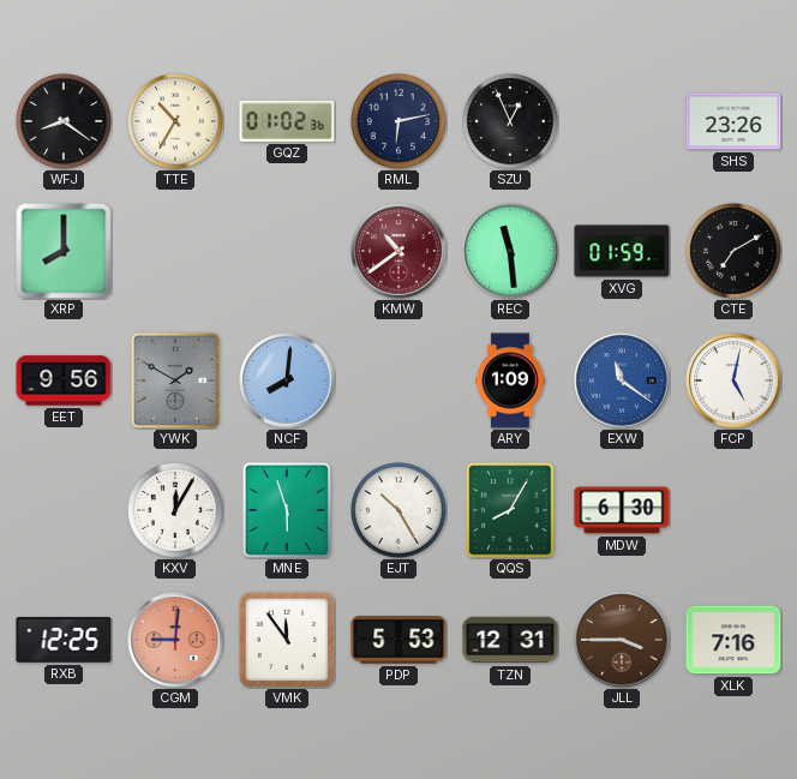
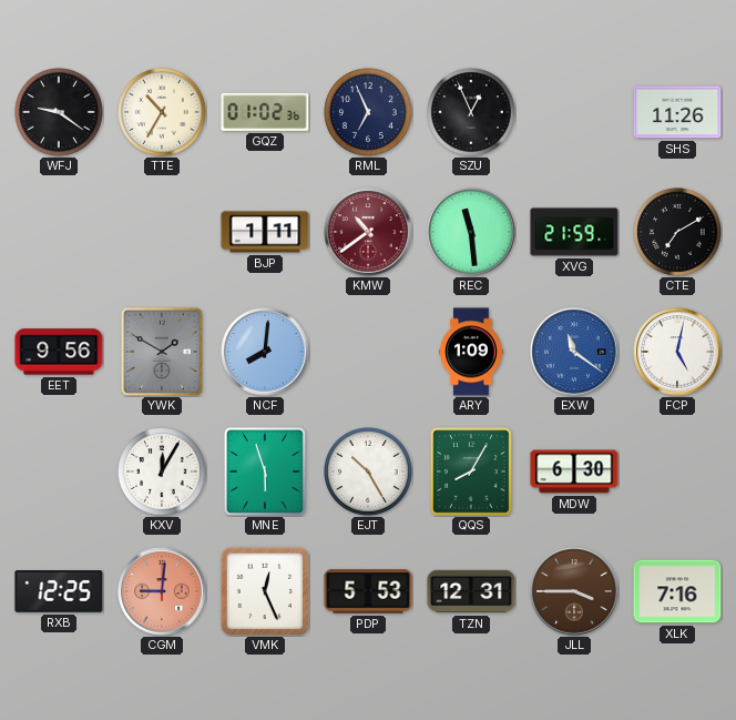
WFJ: 8:21 -> 9:21
RML: 6:13 -> 6:56
SHS: 23:26 -> 11:26
XRP: 8:00 -> none
BJP: none -> 1:11
XVG: 01:59 -> 21:59
VMK: 11:54 -> 12:26
